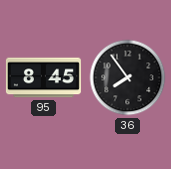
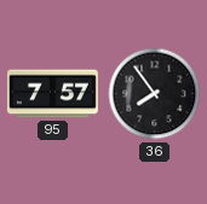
95: 8:45 -> 7:57
